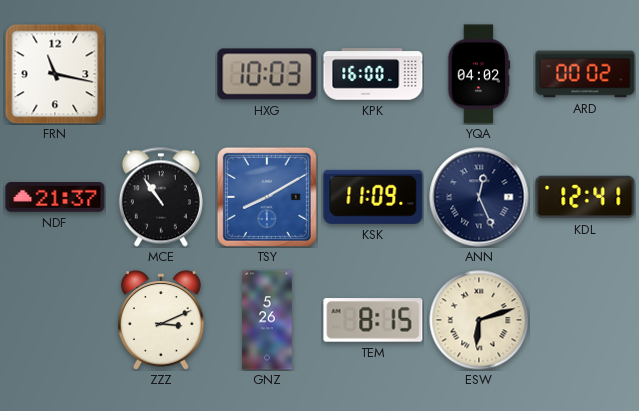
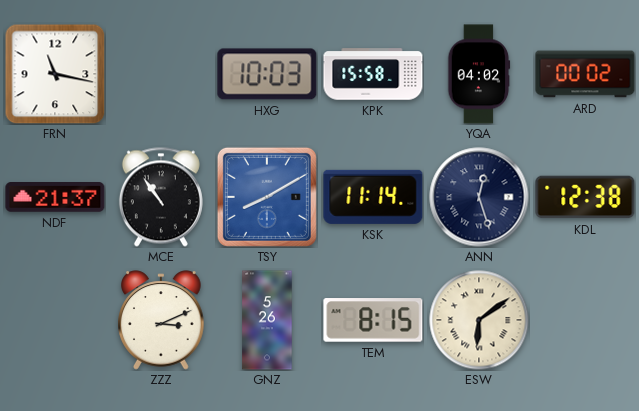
KPK: 16:00 -> 15:58
KSK: 11:09 -> 11:14
ANN: 12:26 -> 12:27
KDL: 12:41 -> 12:38
ESW: 6:12 -> 6:09
